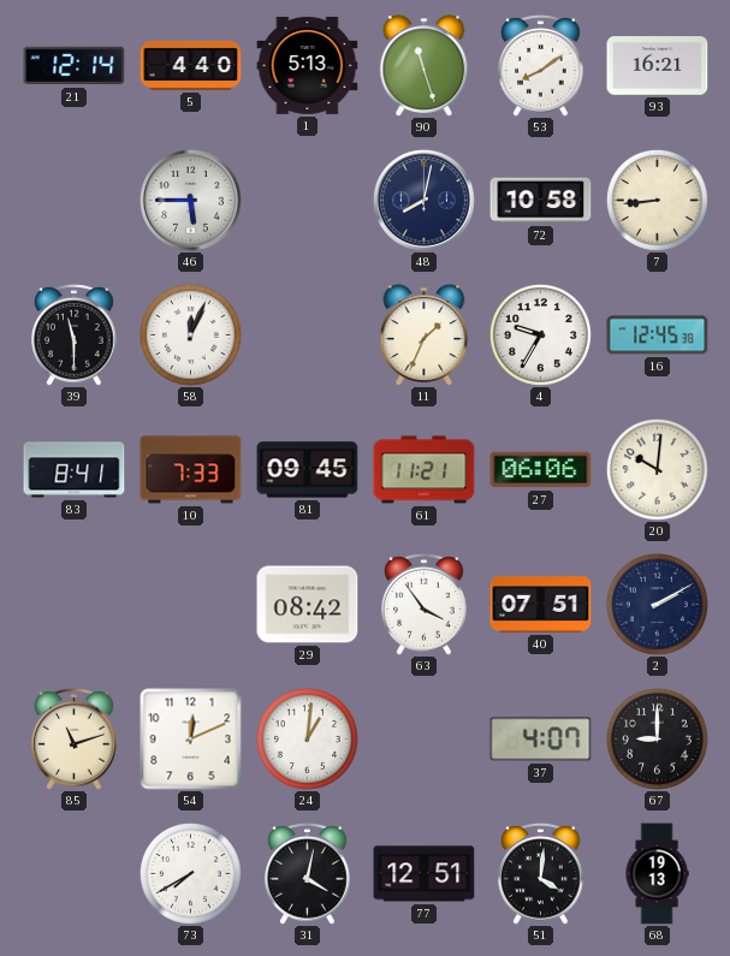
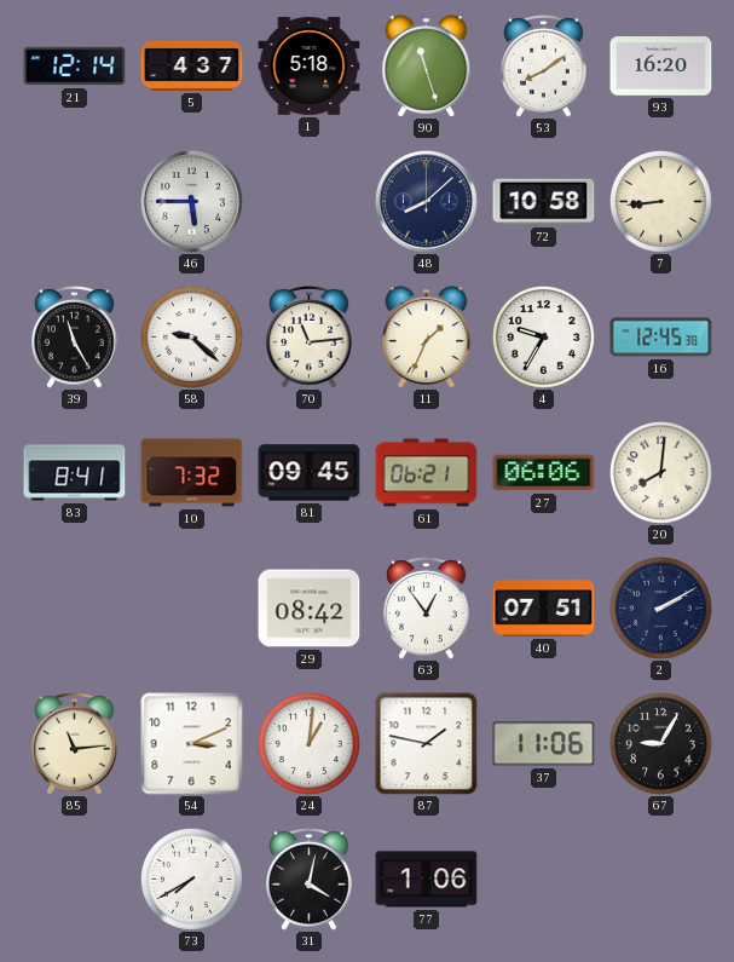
5: 4:40 -> 4:37
1: 5:13 -> 5:18
93: 16:21 -> 16:20
48: 8:02 -> 8:08
39: 11:30 -> 11:25
58: 12:04 -> 9:22
70: none -> 11:14
10: 7:33 -> 7:32
61: 11:21 -> 06:21
20: 10:01 -> 8:01
63: 3:54 -> 12:54
85: 11:12 -> 11:14
54: 12:11 -> 3:11
87: none -> 1:47
37: 4:07 -> 11:06
67: 9:00 -> 9:05
77: 12:51 -> 1:06
51: 4:01 -> none
68: 19:13 -> none
